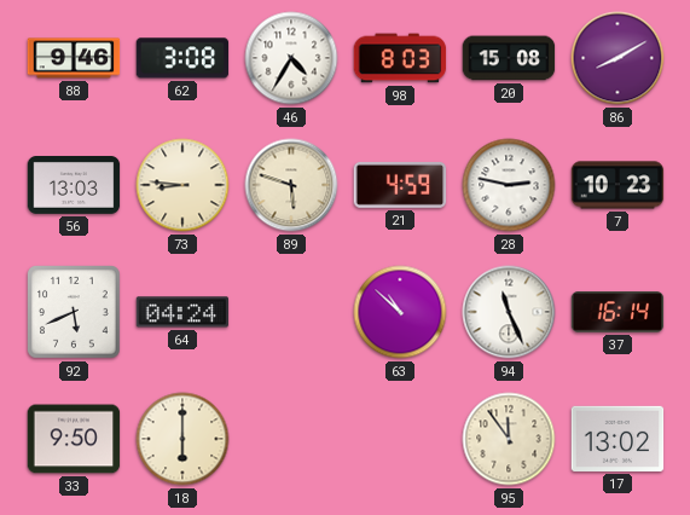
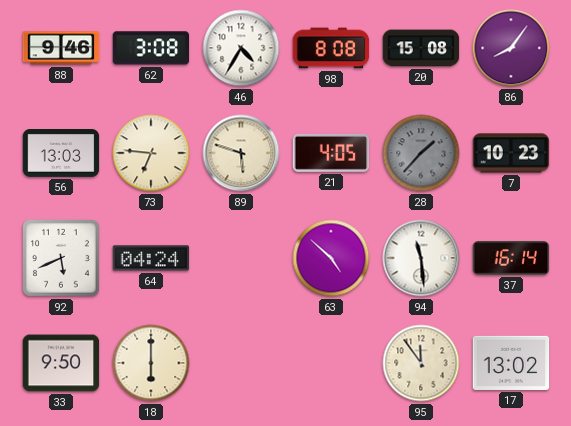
98: 8:03 -> 8:08
86: 8:10 -> 8:06
73: 8:46 -> 6:46
21: 4:59 -> 4:05
28: 2:47 -> 1:37
28 dial: white -> grey
63: 10:52 -> 4:52
94: 11:26 -> 11:29
